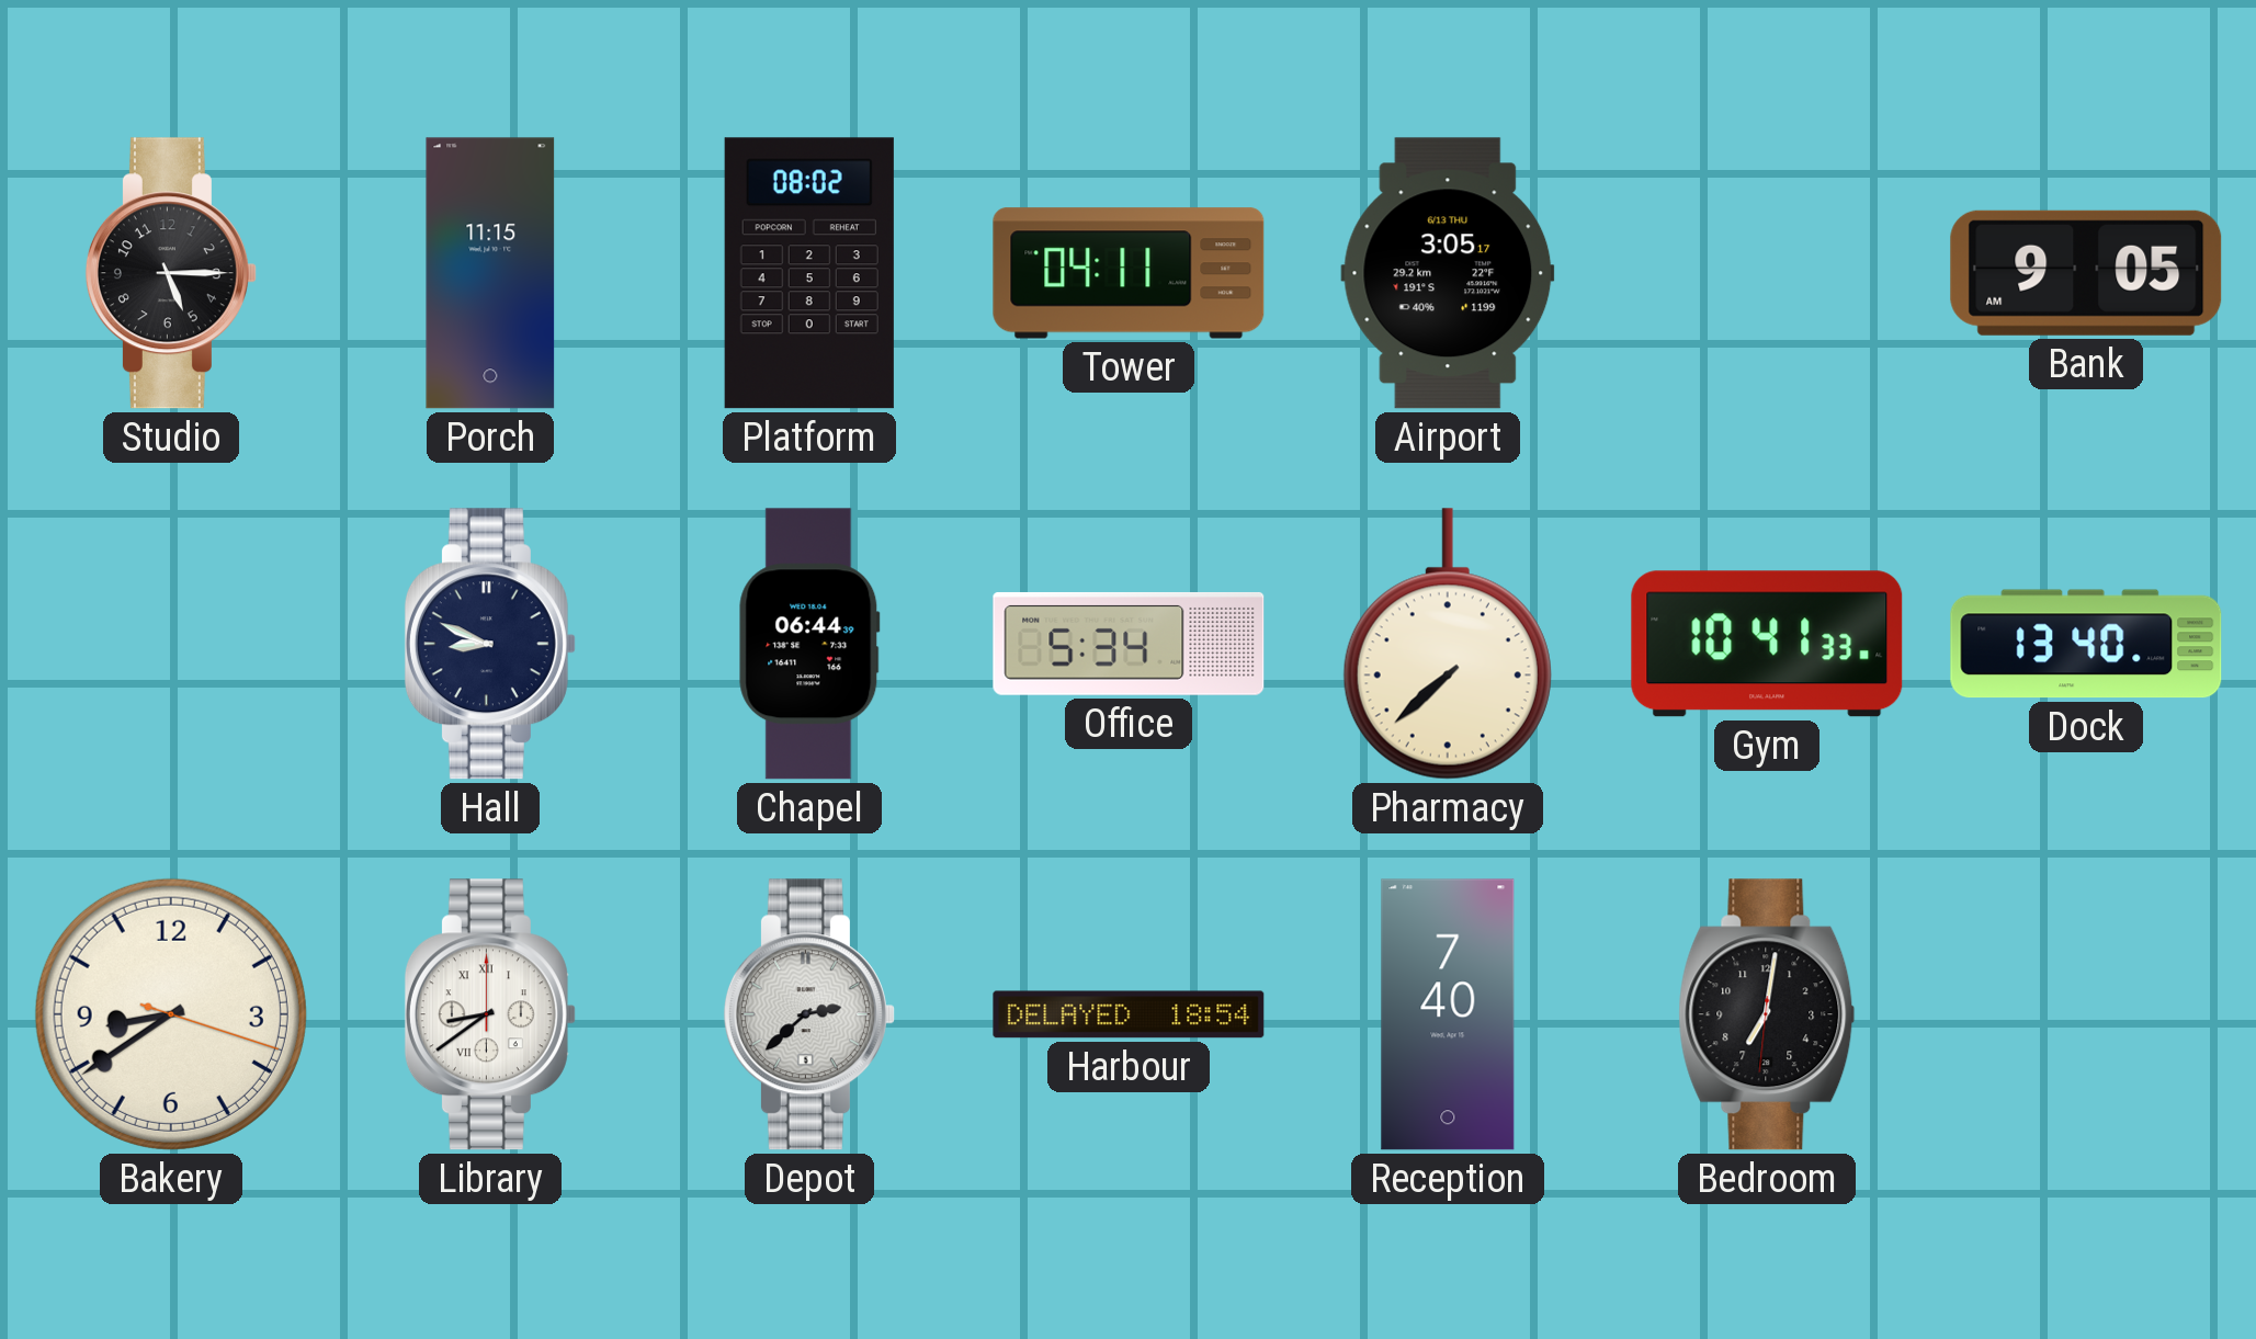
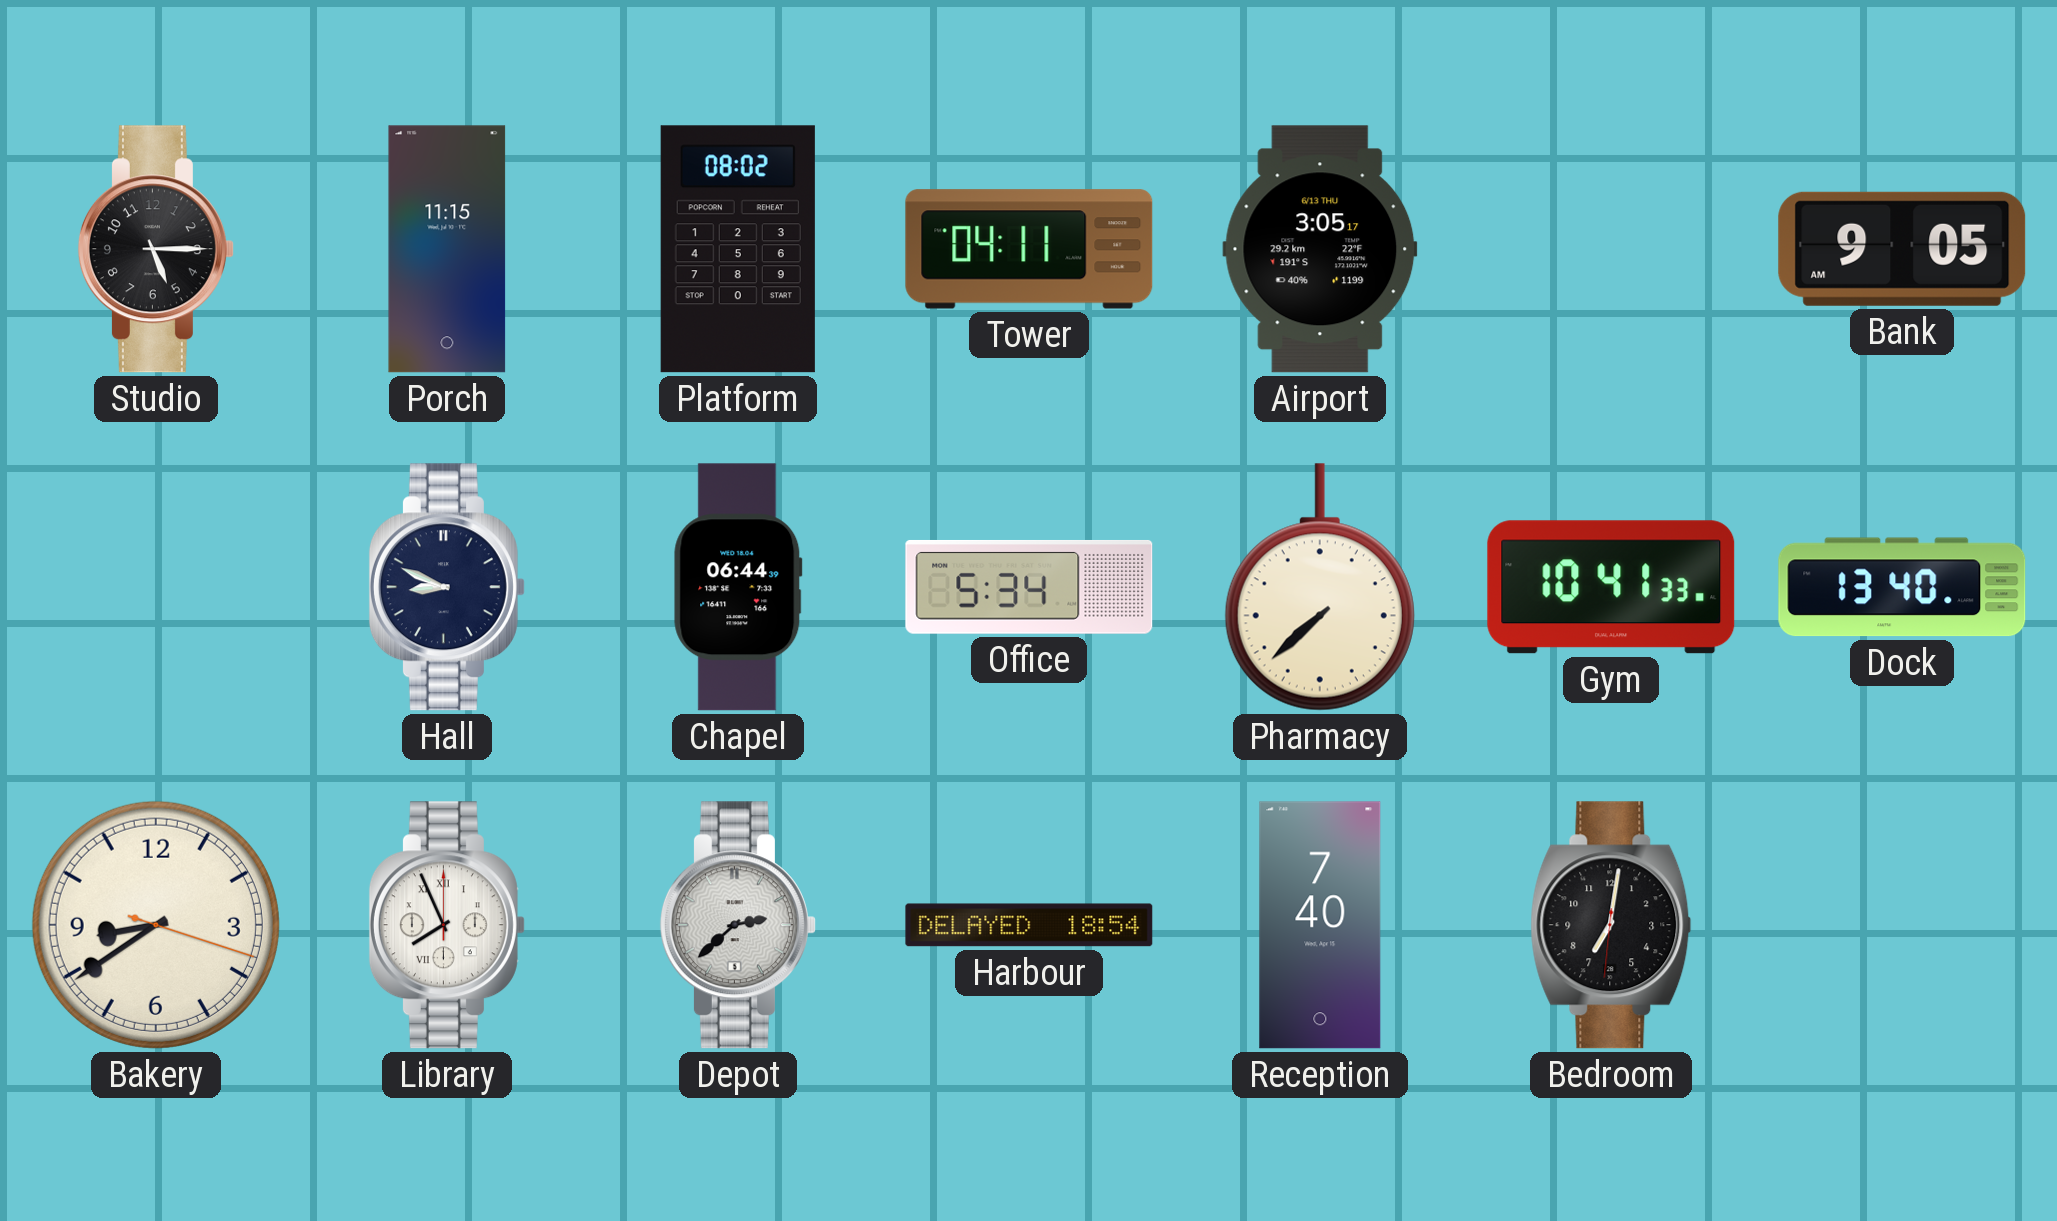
Library: 8:39 -> 7:56
